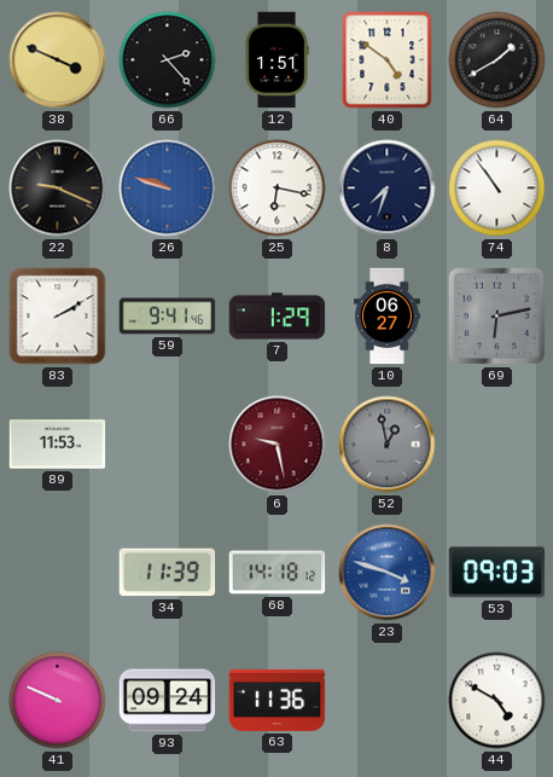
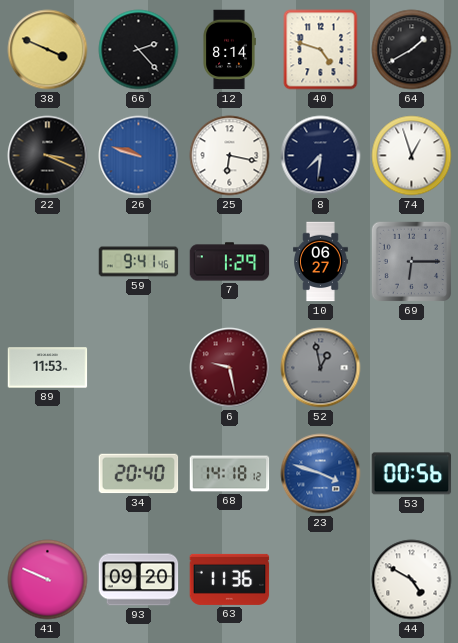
12: 1:51 -> 8:14
40: 4:51 -> 4:48
22: 9:19 -> 3:19
8: 7:33 -> 7:31
74: 10:54 -> 12:57
83: 2:10 -> none
69: 6:13 -> 6:15
34: 11:39 -> 20:40
53: 09:03 -> 00:56
93: 09:24 -> 09:20
